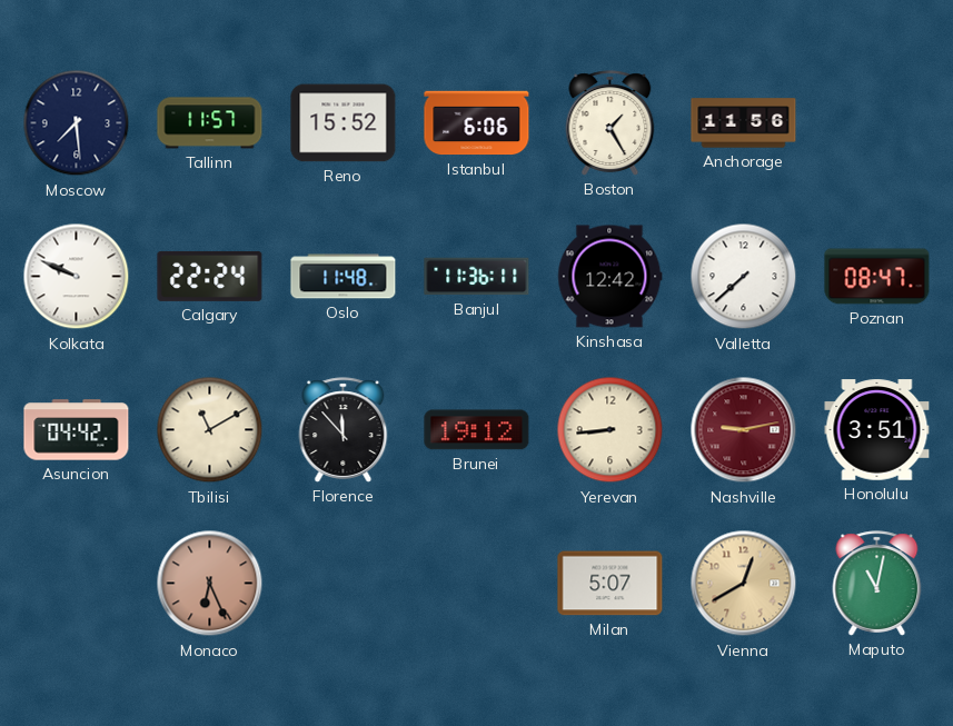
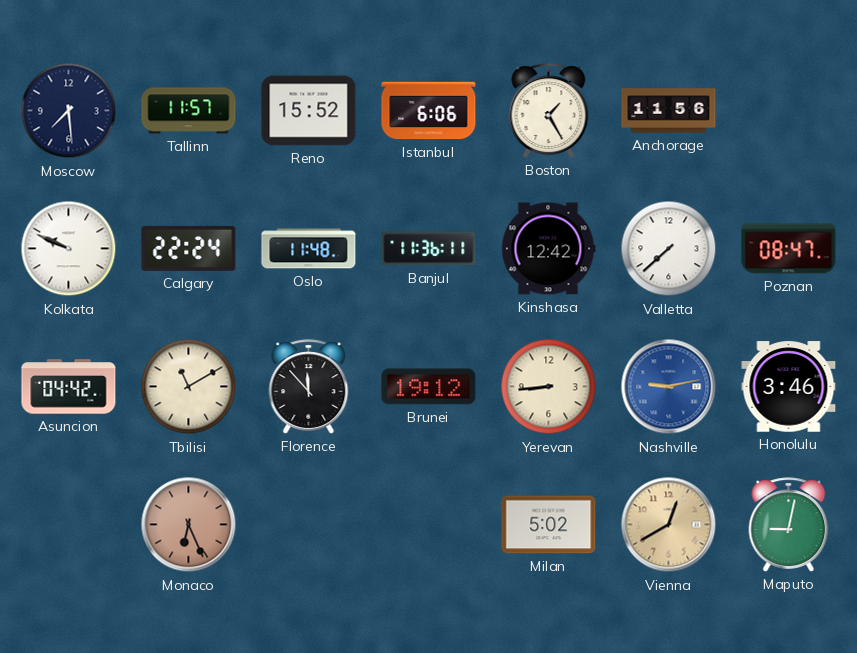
Nashville dial: burgundy -> blue
Honolulu: 3:51 -> 3:46
Milan: 5:07 -> 5:02
Maputo: 11:02 -> 9:02
